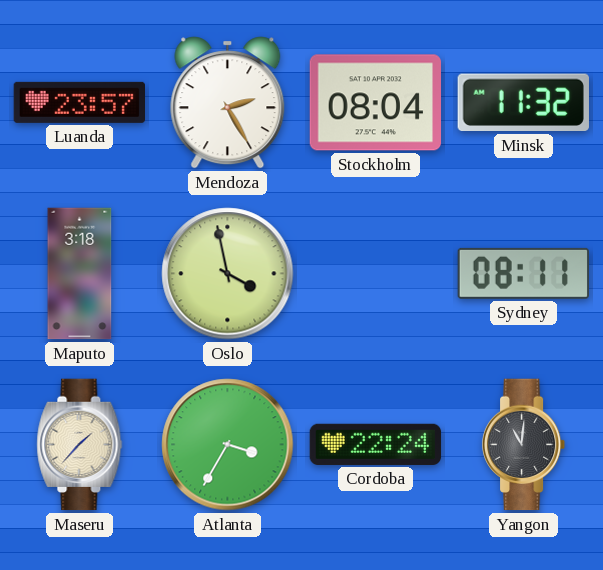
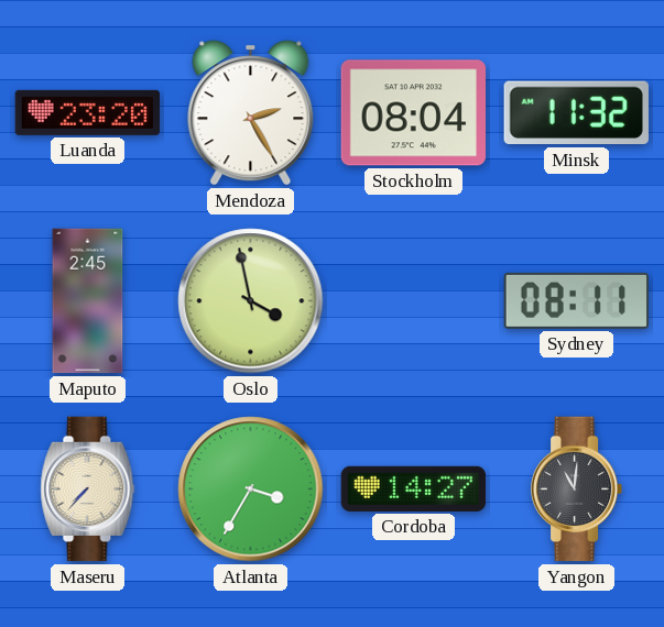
Luanda: 23:57 -> 23:20
Maputo: 3:18 -> 2:45
Maseru: 1:37 -> 7:37
Cordoba: 22:24 -> 14:27
